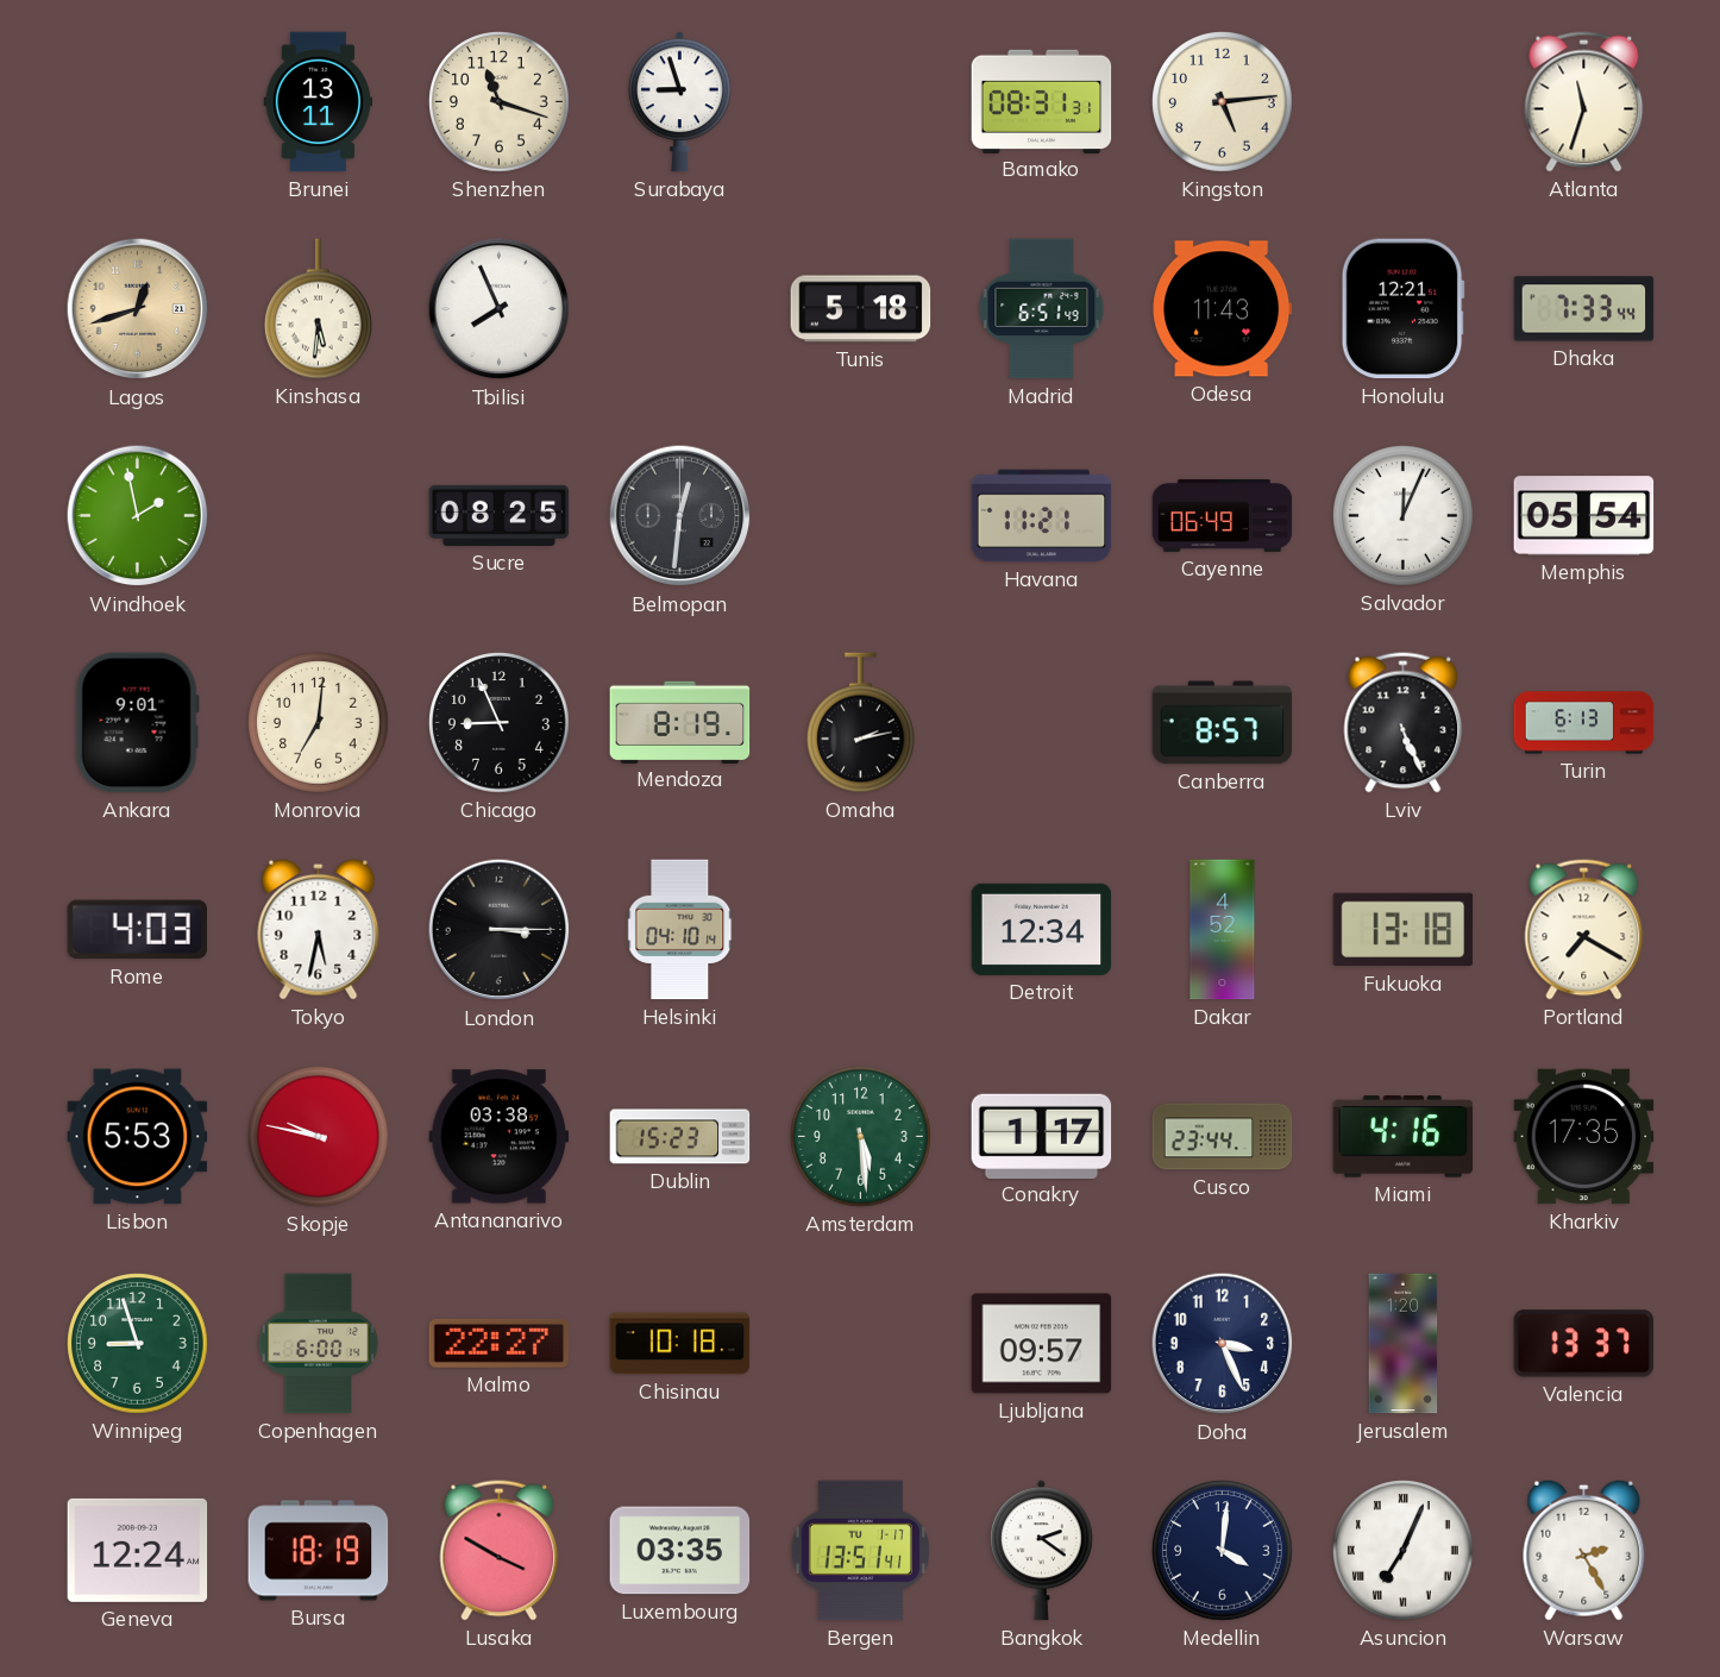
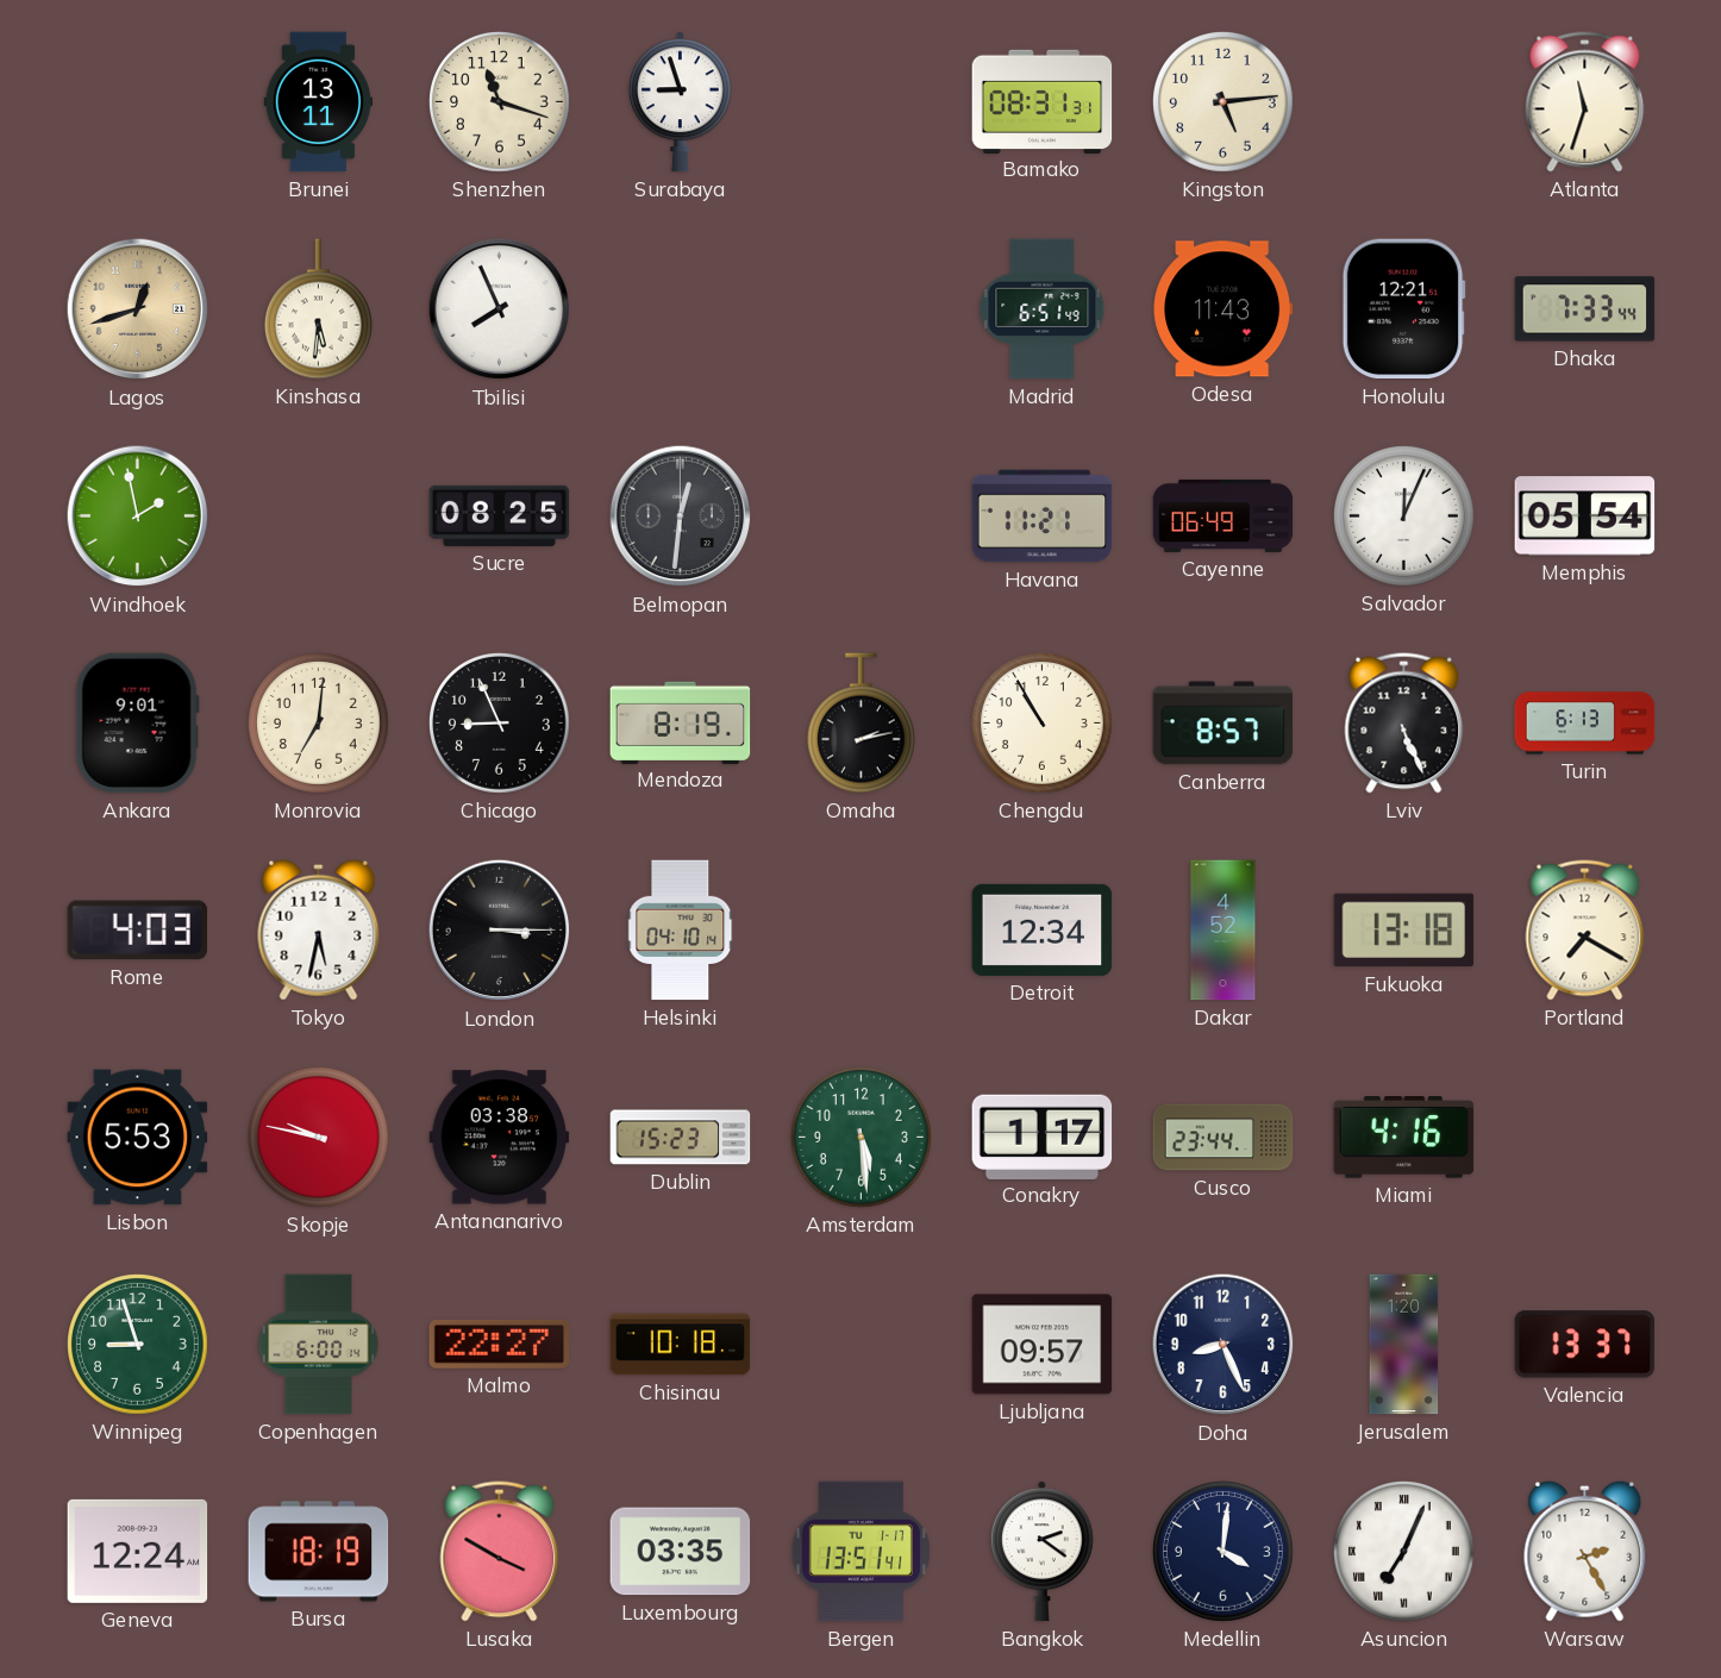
Tunis: 5:18 -> none
Chengdu: none -> 10:55
Kharkiv: 17:35 -> none
Doha: 3:26 -> 8:26
